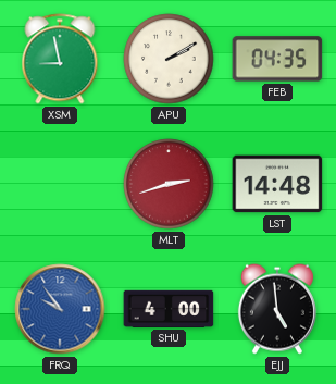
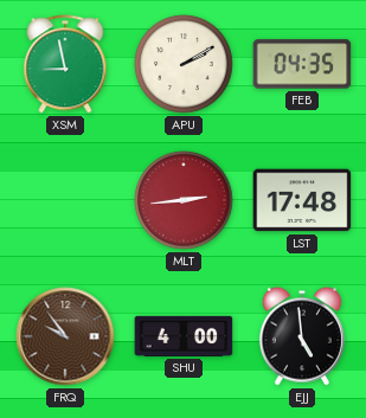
MLT: 2:42 -> 2:44
LST: 14:48 -> 17:48
FRQ dial: blue -> brown
